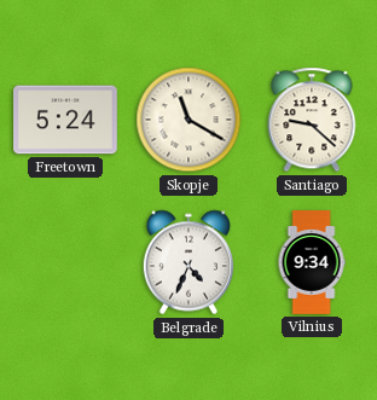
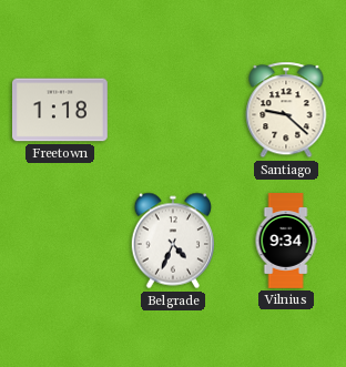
Freetown: 5:24 -> 1:18
Skopje: 11:20 -> none
